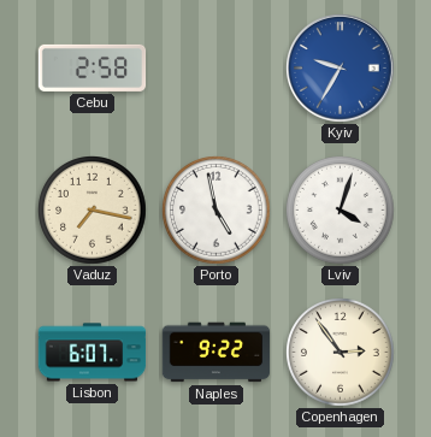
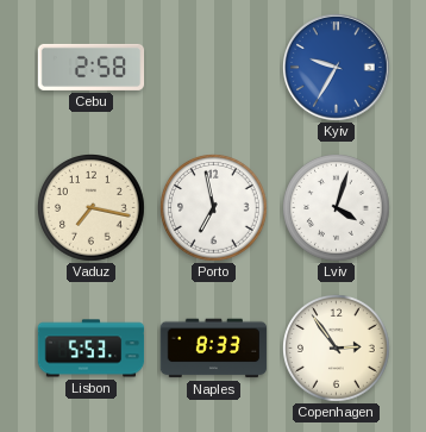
Porto: 4:58 -> 6:58
Lisbon: 6:07 -> 5:53
Naples: 9:22 -> 8:33
